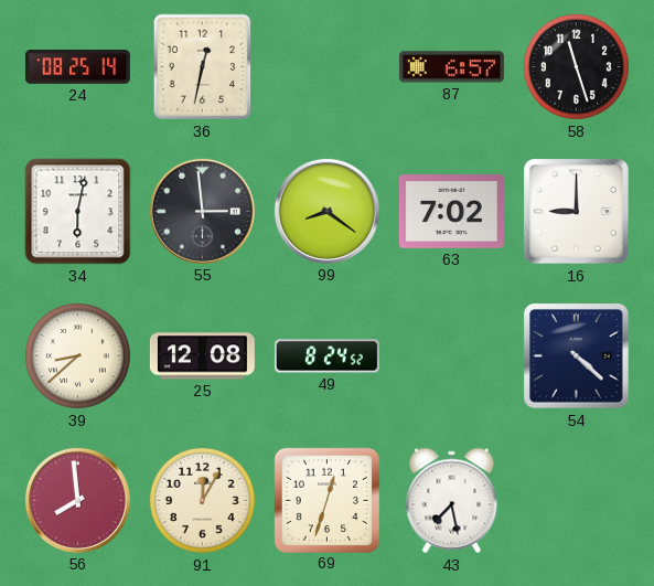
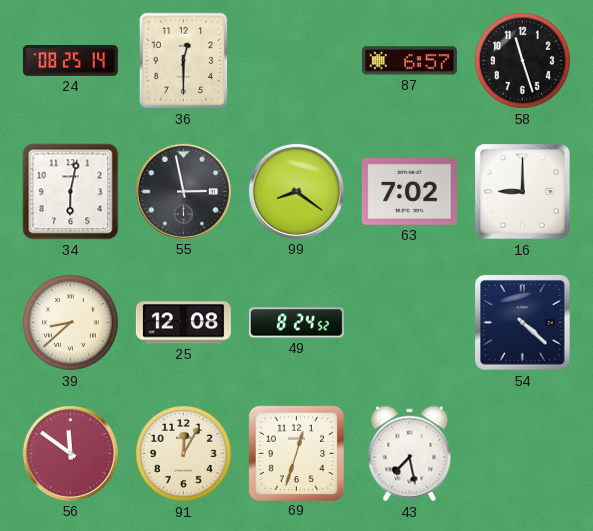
36: 12:32 -> 12:30
55: 2:59 -> 2:58
56: 7:59 -> 11:51
